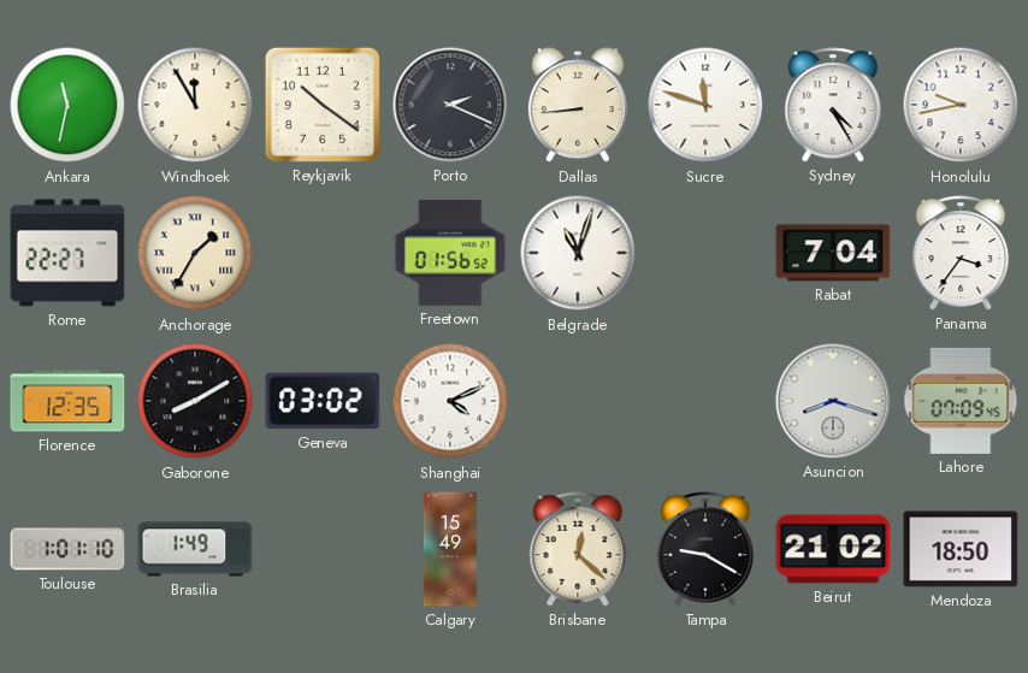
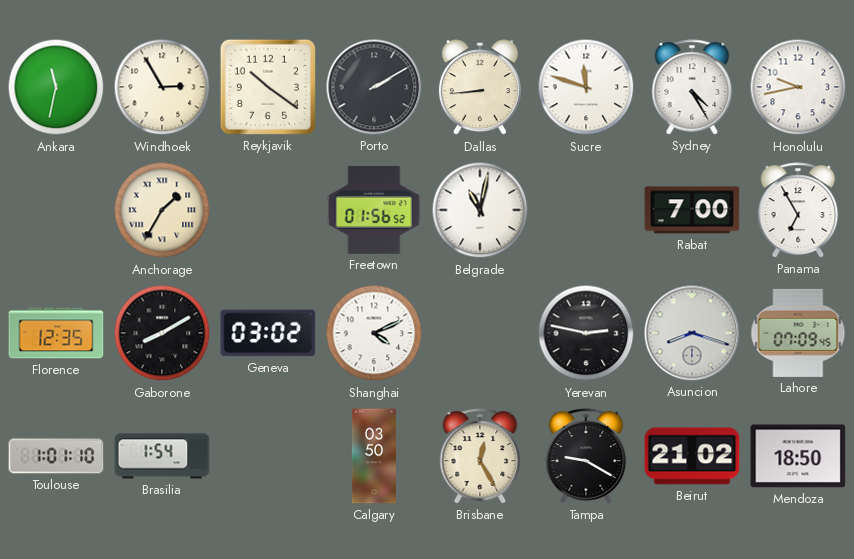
Windhoek: 11:55 -> 2:55
Porto: 2:19 -> 2:10
Rome: 22:27 -> none
Belgrade: 11:03 -> 11:02
Rabat: 7:04 -> 7:00
Panama: 3:36 -> 6:55
Yerevan: none -> 2:47
Brasilia: 1:49 -> 1:54
Calgary: 15:49 -> 03:50
Brisbane: 12:22 -> 12:25
